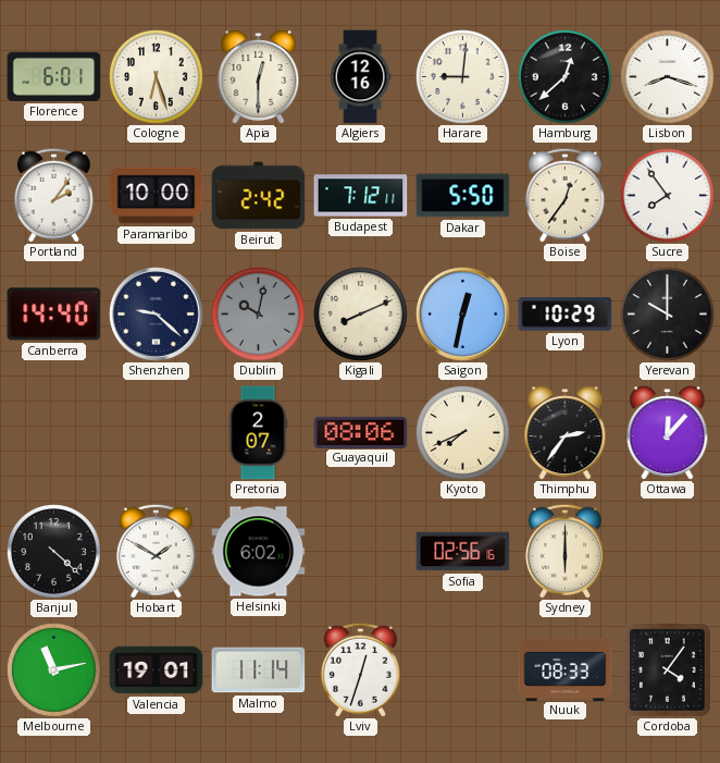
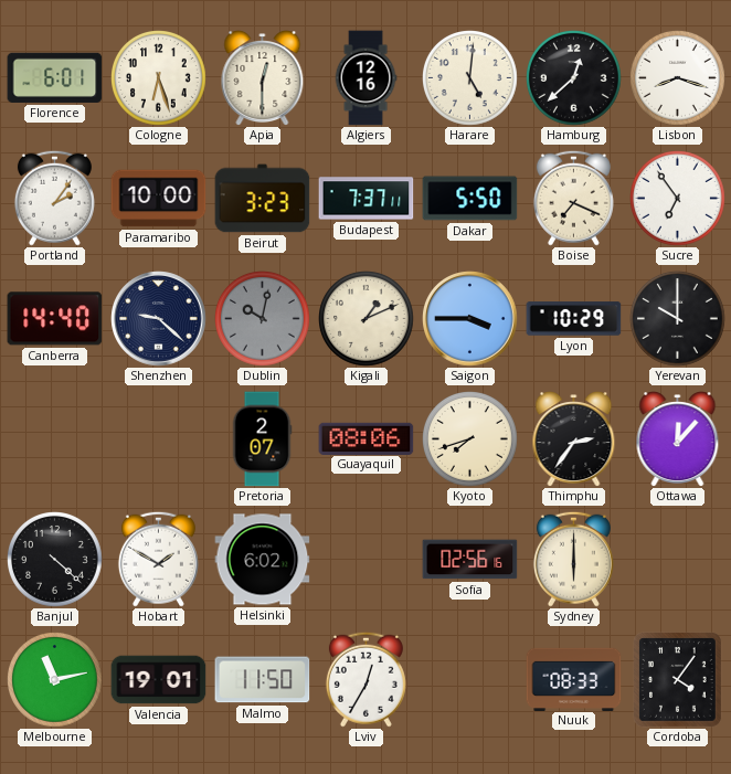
Harare: 9:01 -> 5:01
Beirut: 2:42 -> 3:23
Budapest: 7:12 -> 7:37
Boise: 12:36 -> 7:19
Sucre: 7:54 -> 6:54
Kigali: 8:11 -> 1:11
Saigon: 12:32 -> 3:45
Kyoto: 7:41 -> 7:42
Malmo: 11:14 -> 11:50
Lviv: 12:33 -> 12:35
